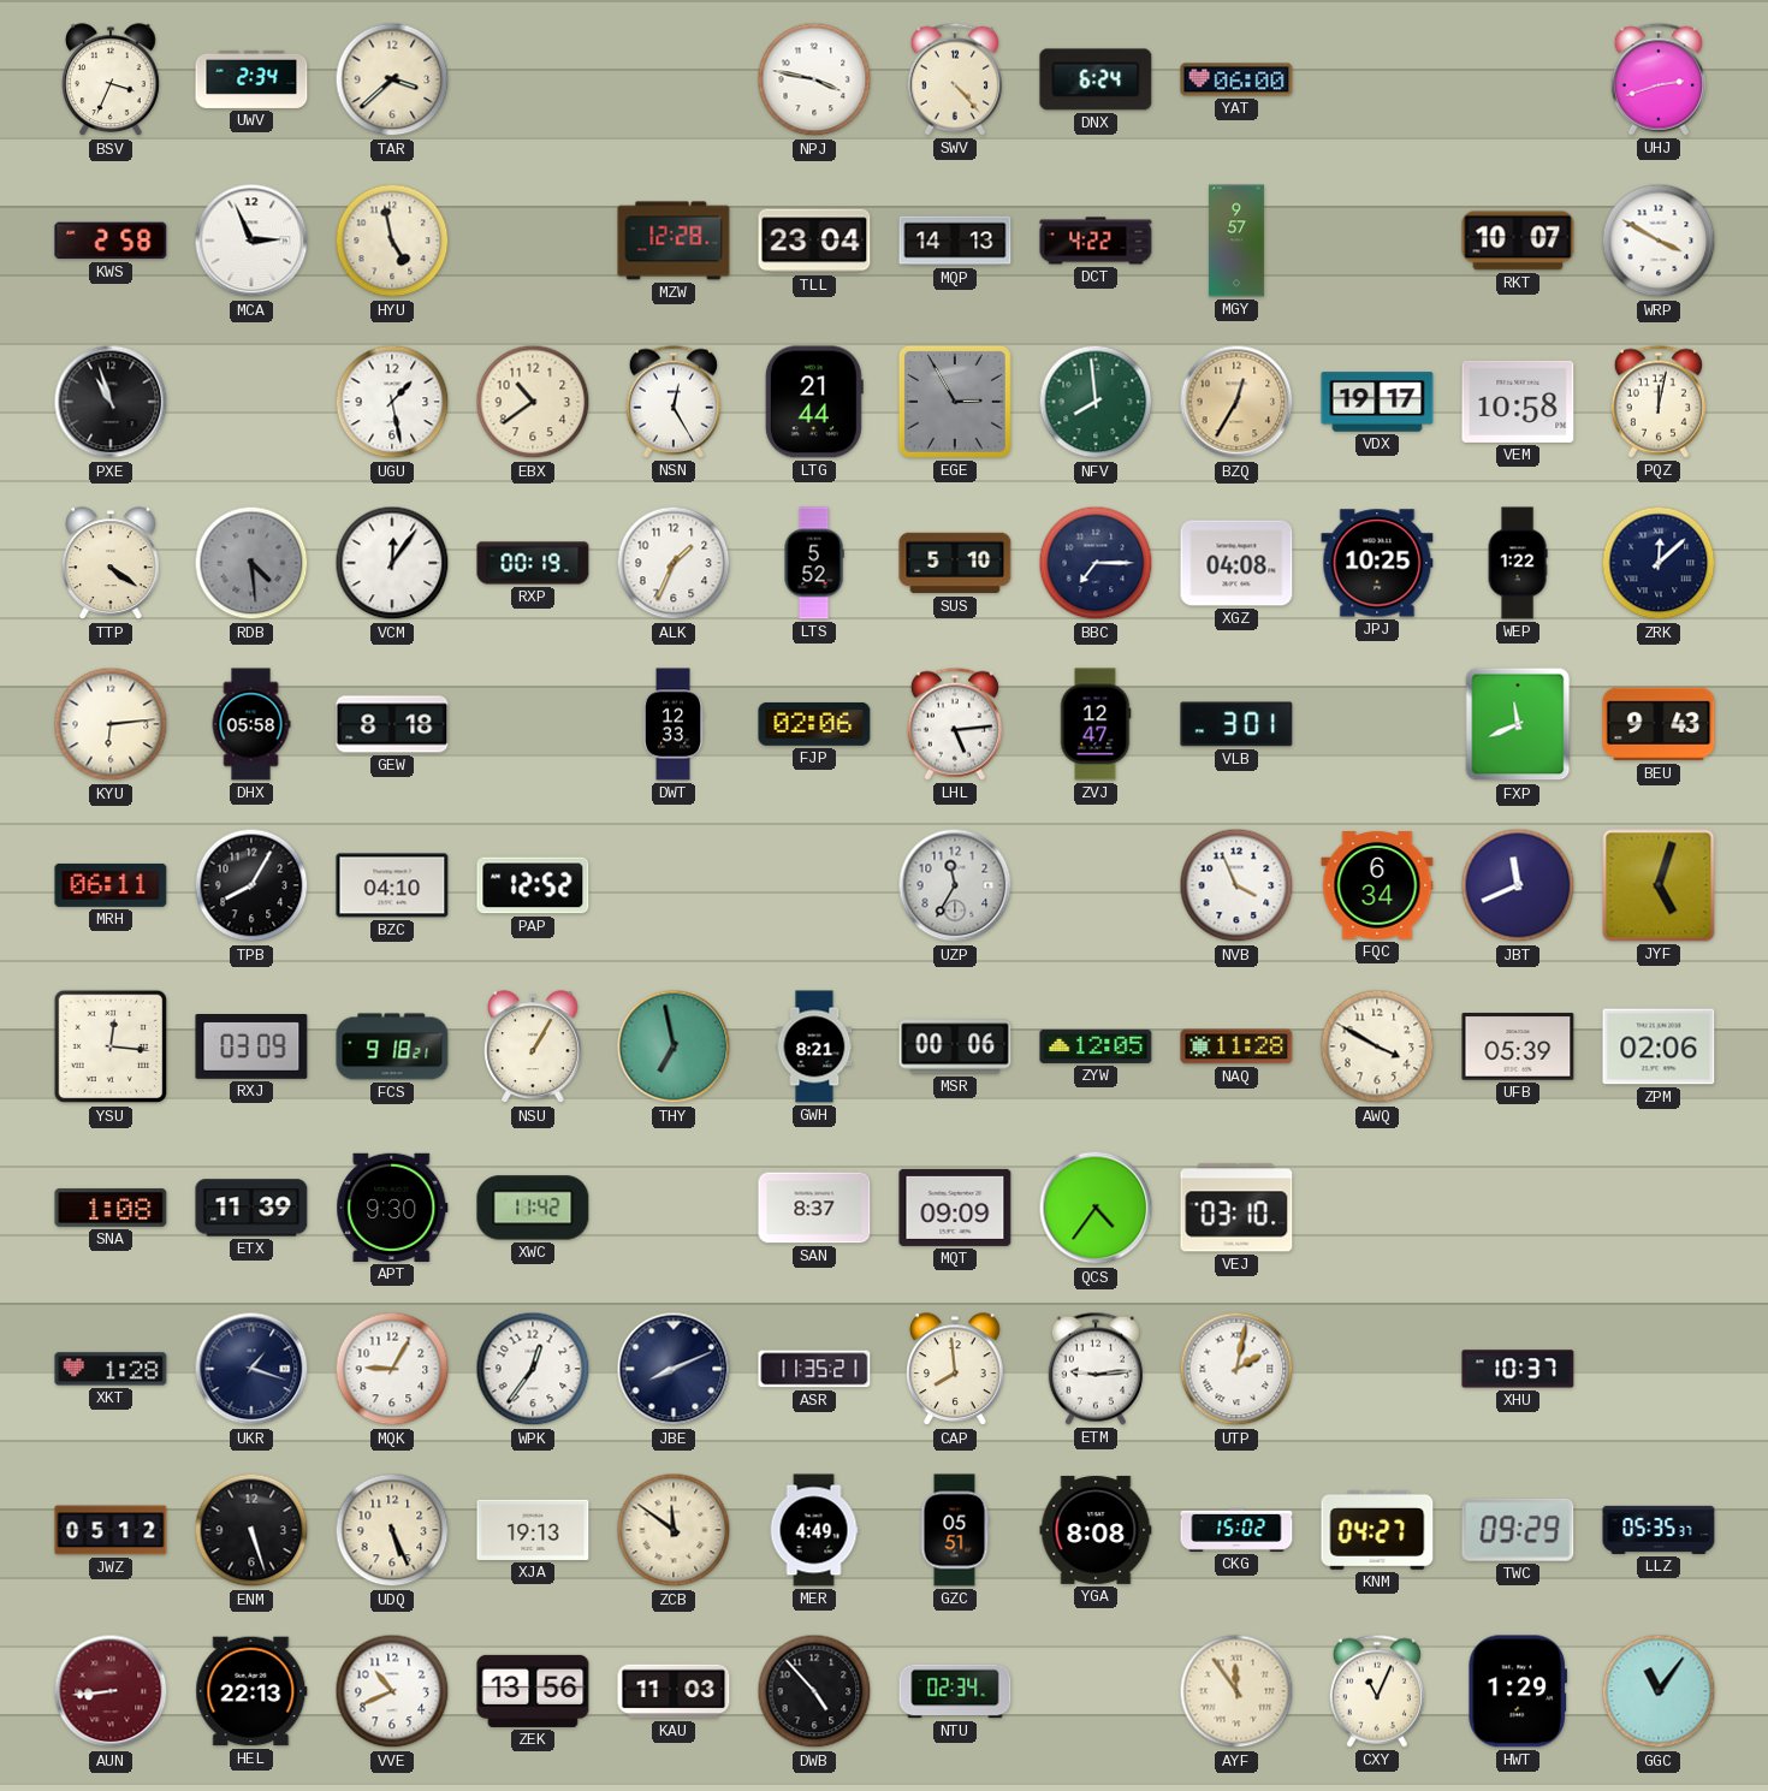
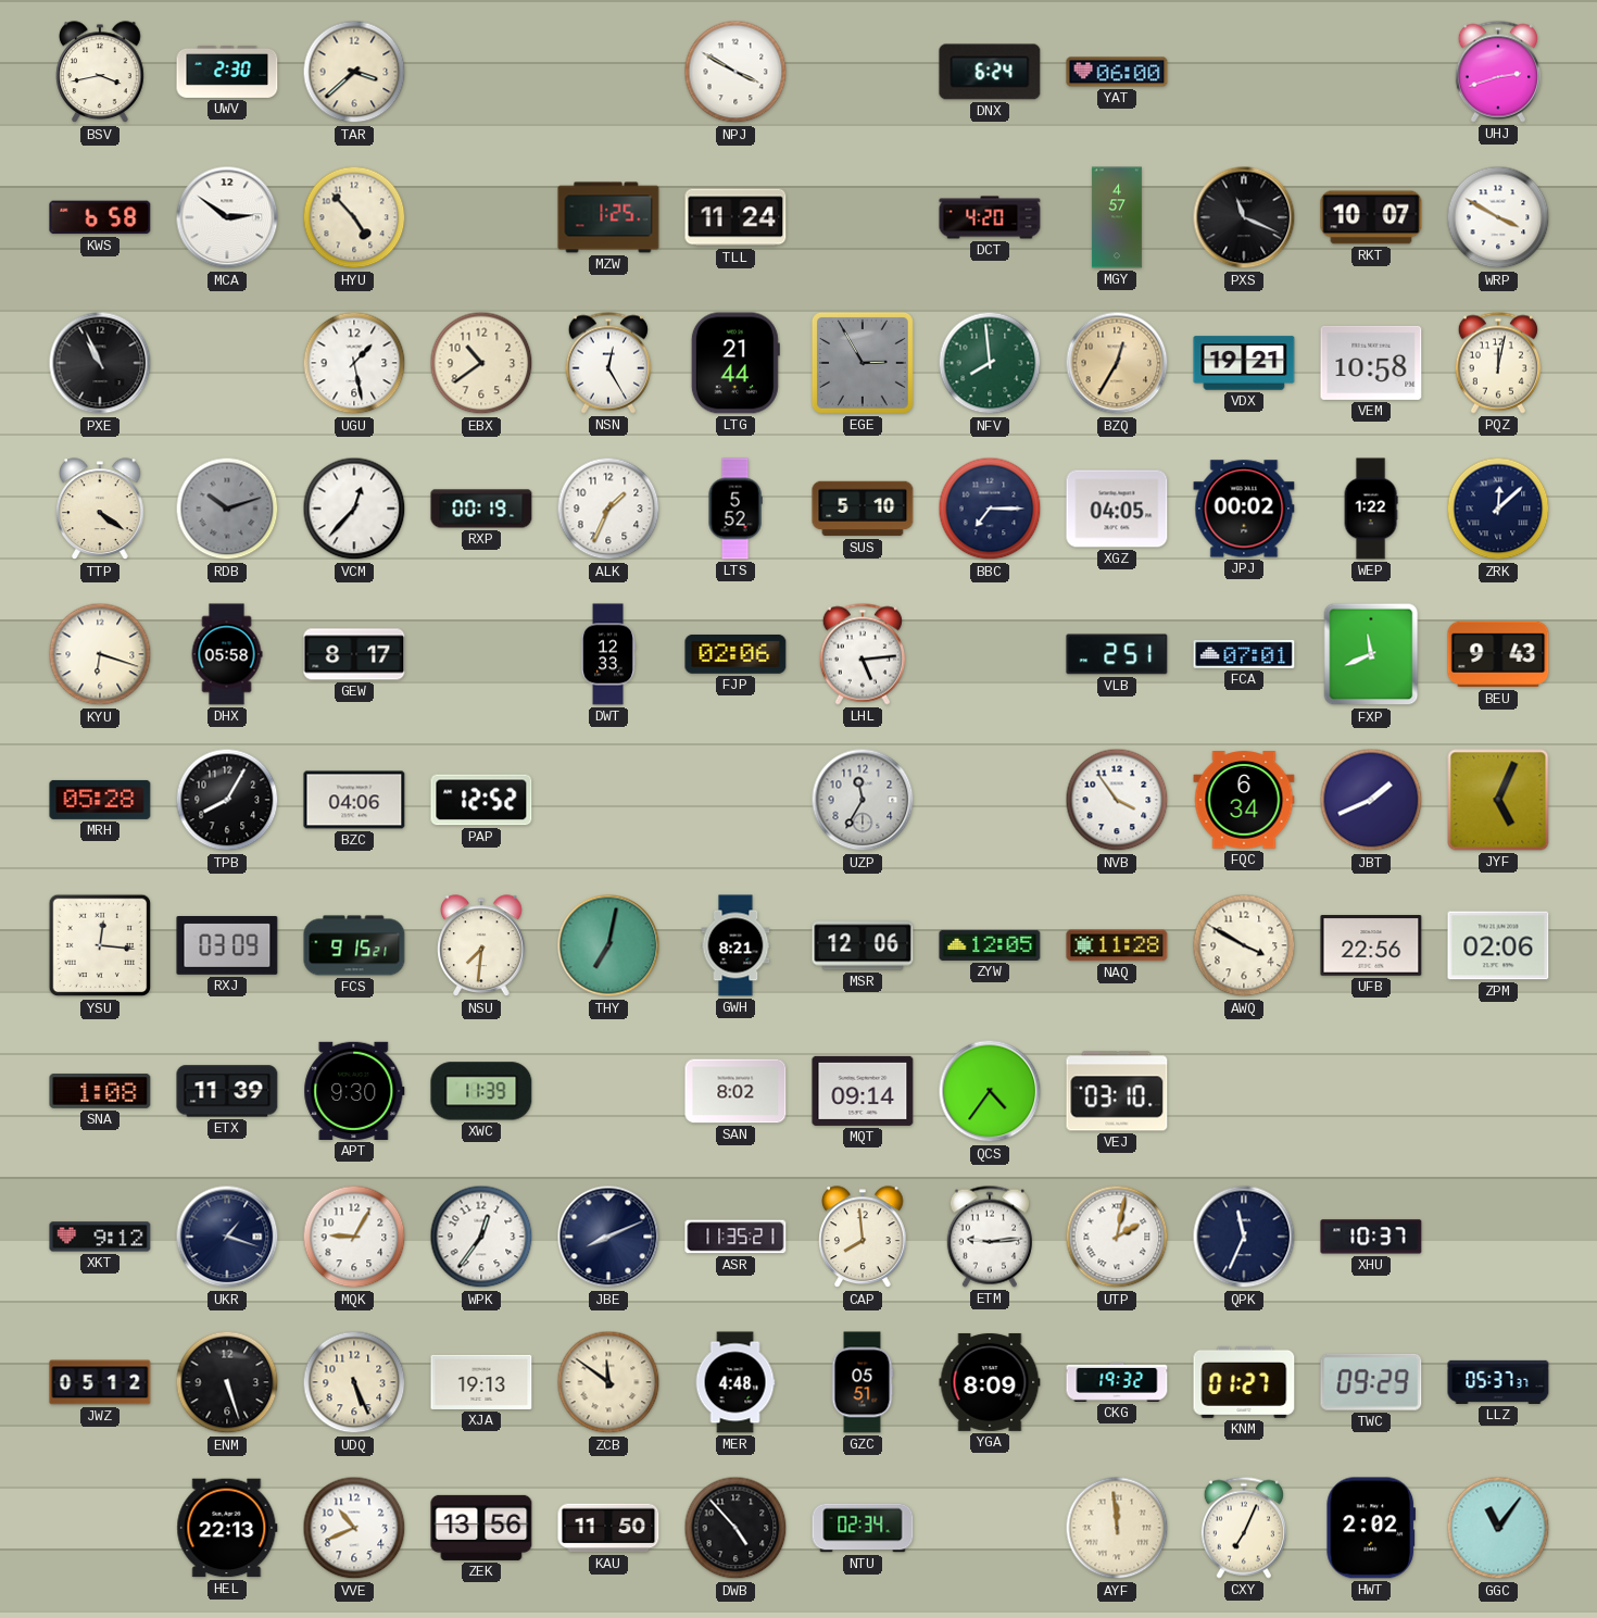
BSV: 3:34 -> 3:43
UWV: 2:34 -> 2:30
NPJ: 3:47 -> 3:50
SWV: 4:23 -> none
KWS: 2:58 -> 6:58
MCA: 2:56 -> 2:51
HYU: 4:58 -> 4:53
MZW: 12:28 -> 1:25
TLL: 23:04 -> 11:24
MQP: 14:13 -> none
DCT: 4:22 -> 4:20
MGY: 9:57 -> 4:57
PXS: none -> 11:19
PXE: 10:57 -> 10:56
VDX: 19:17 -> 19:21
RDB: 4:29 -> 10:12
VCM: 12:06 -> 12:37
XGZ: 04:08 -> 04:05
JPJ: 10:25 -> 00:02
KYU: 6:14 -> 6:18
GEW: 8:18 -> 8:17
ZVJ: 12:47 -> none
VLB: 3:01 -> 2:51
FCA: none -> 07:01
MRH: 06:11 -> 05:28
BZC: 04:10 -> 04:06
NVB: 3:56 -> 3:54
JBT: 11:41 -> 1:41
JYF: 5:03 -> 5:04
FCS: 9:18 -> 9:15
NSU: 1:05 -> 7:31
THY: 6:58 -> 7:02
MSR: 00:06 -> 12:06
UFB: 05:39 -> 22:56
XWC: 11:42 -> 11:39
SAN: 8:37 -> 8:02
MQT: 09:09 -> 09:14
XKT: 1:28 -> 9:12
QPK: none -> 11:34
MER: 4:49 -> 4:48
YGA: 8:08 -> 8:09
CKG: 15:02 -> 19:32
KNM: 04:27 -> 01:27
LLZ: 05:35 -> 05:37
AUN: 8:44 -> none
KAU: 11:03 -> 11:50
AYF: 11:54 -> 11:59
CXY: 11:04 -> 7:04
HWT: 1:29 -> 2:02
